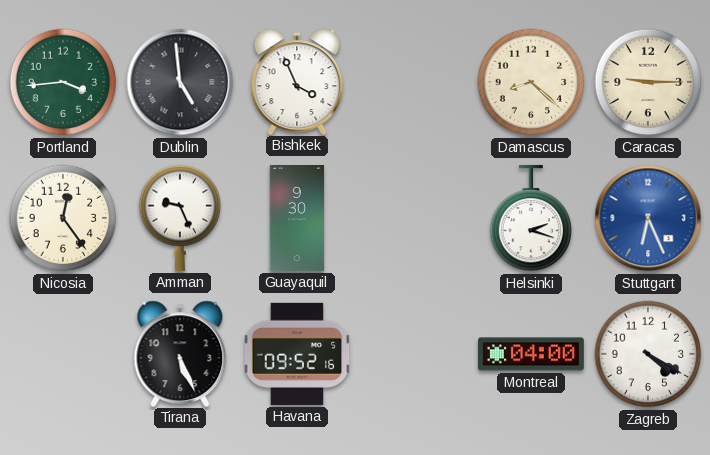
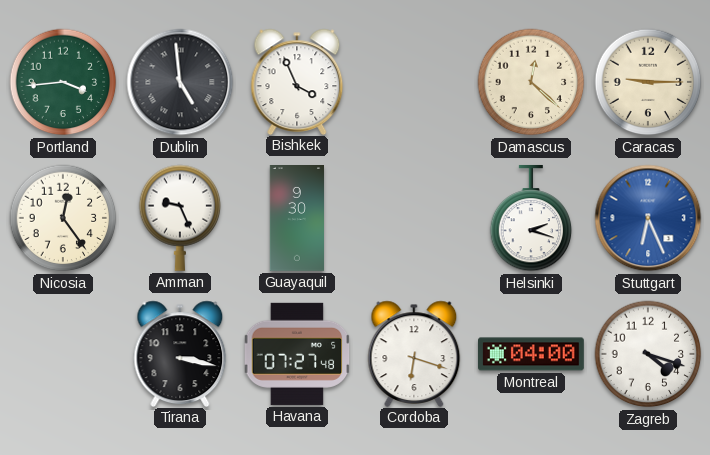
Damascus: 8:22 -> 12:22
Tirana: 5:26 -> 3:17
Havana: 09:52 -> 07:27
Cordoba: none -> 6:18
Zagreb: 4:20 -> 4:18
